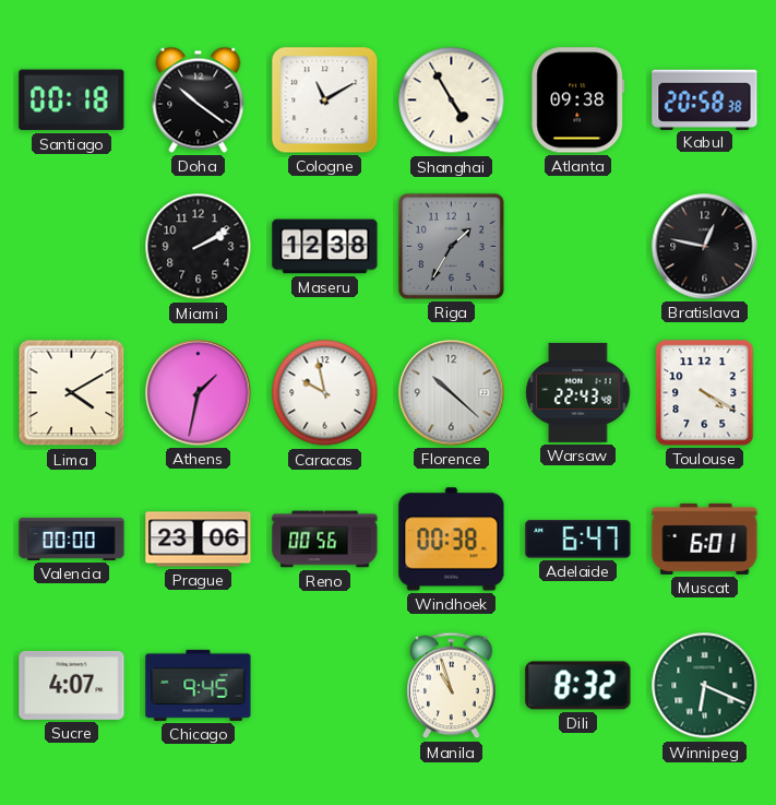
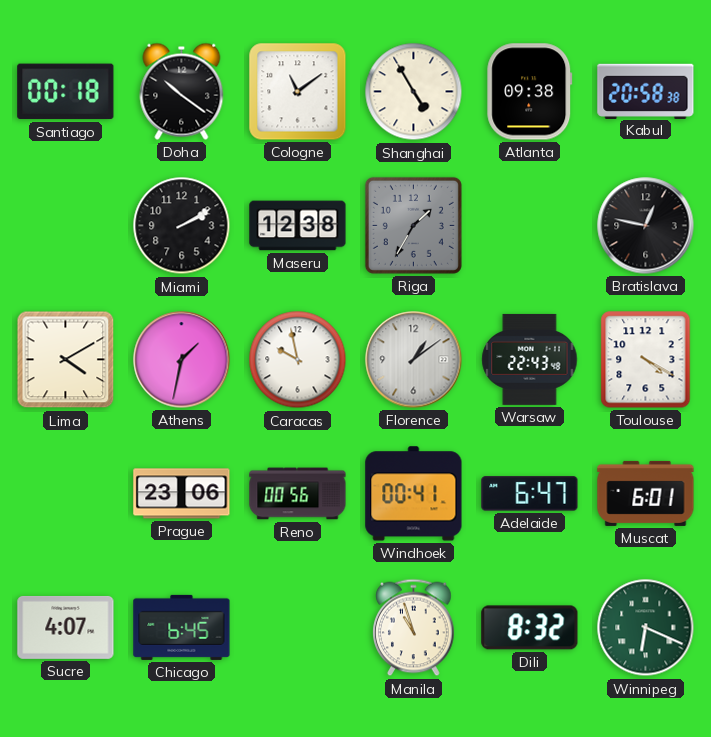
Cologne: 11:10 -> 11:09
Florence: 10:22 -> 1:09
Valencia: 00:00 -> none
Windhoek: 00:38 -> 00:41
Chicago: 9:45 -> 6:45
